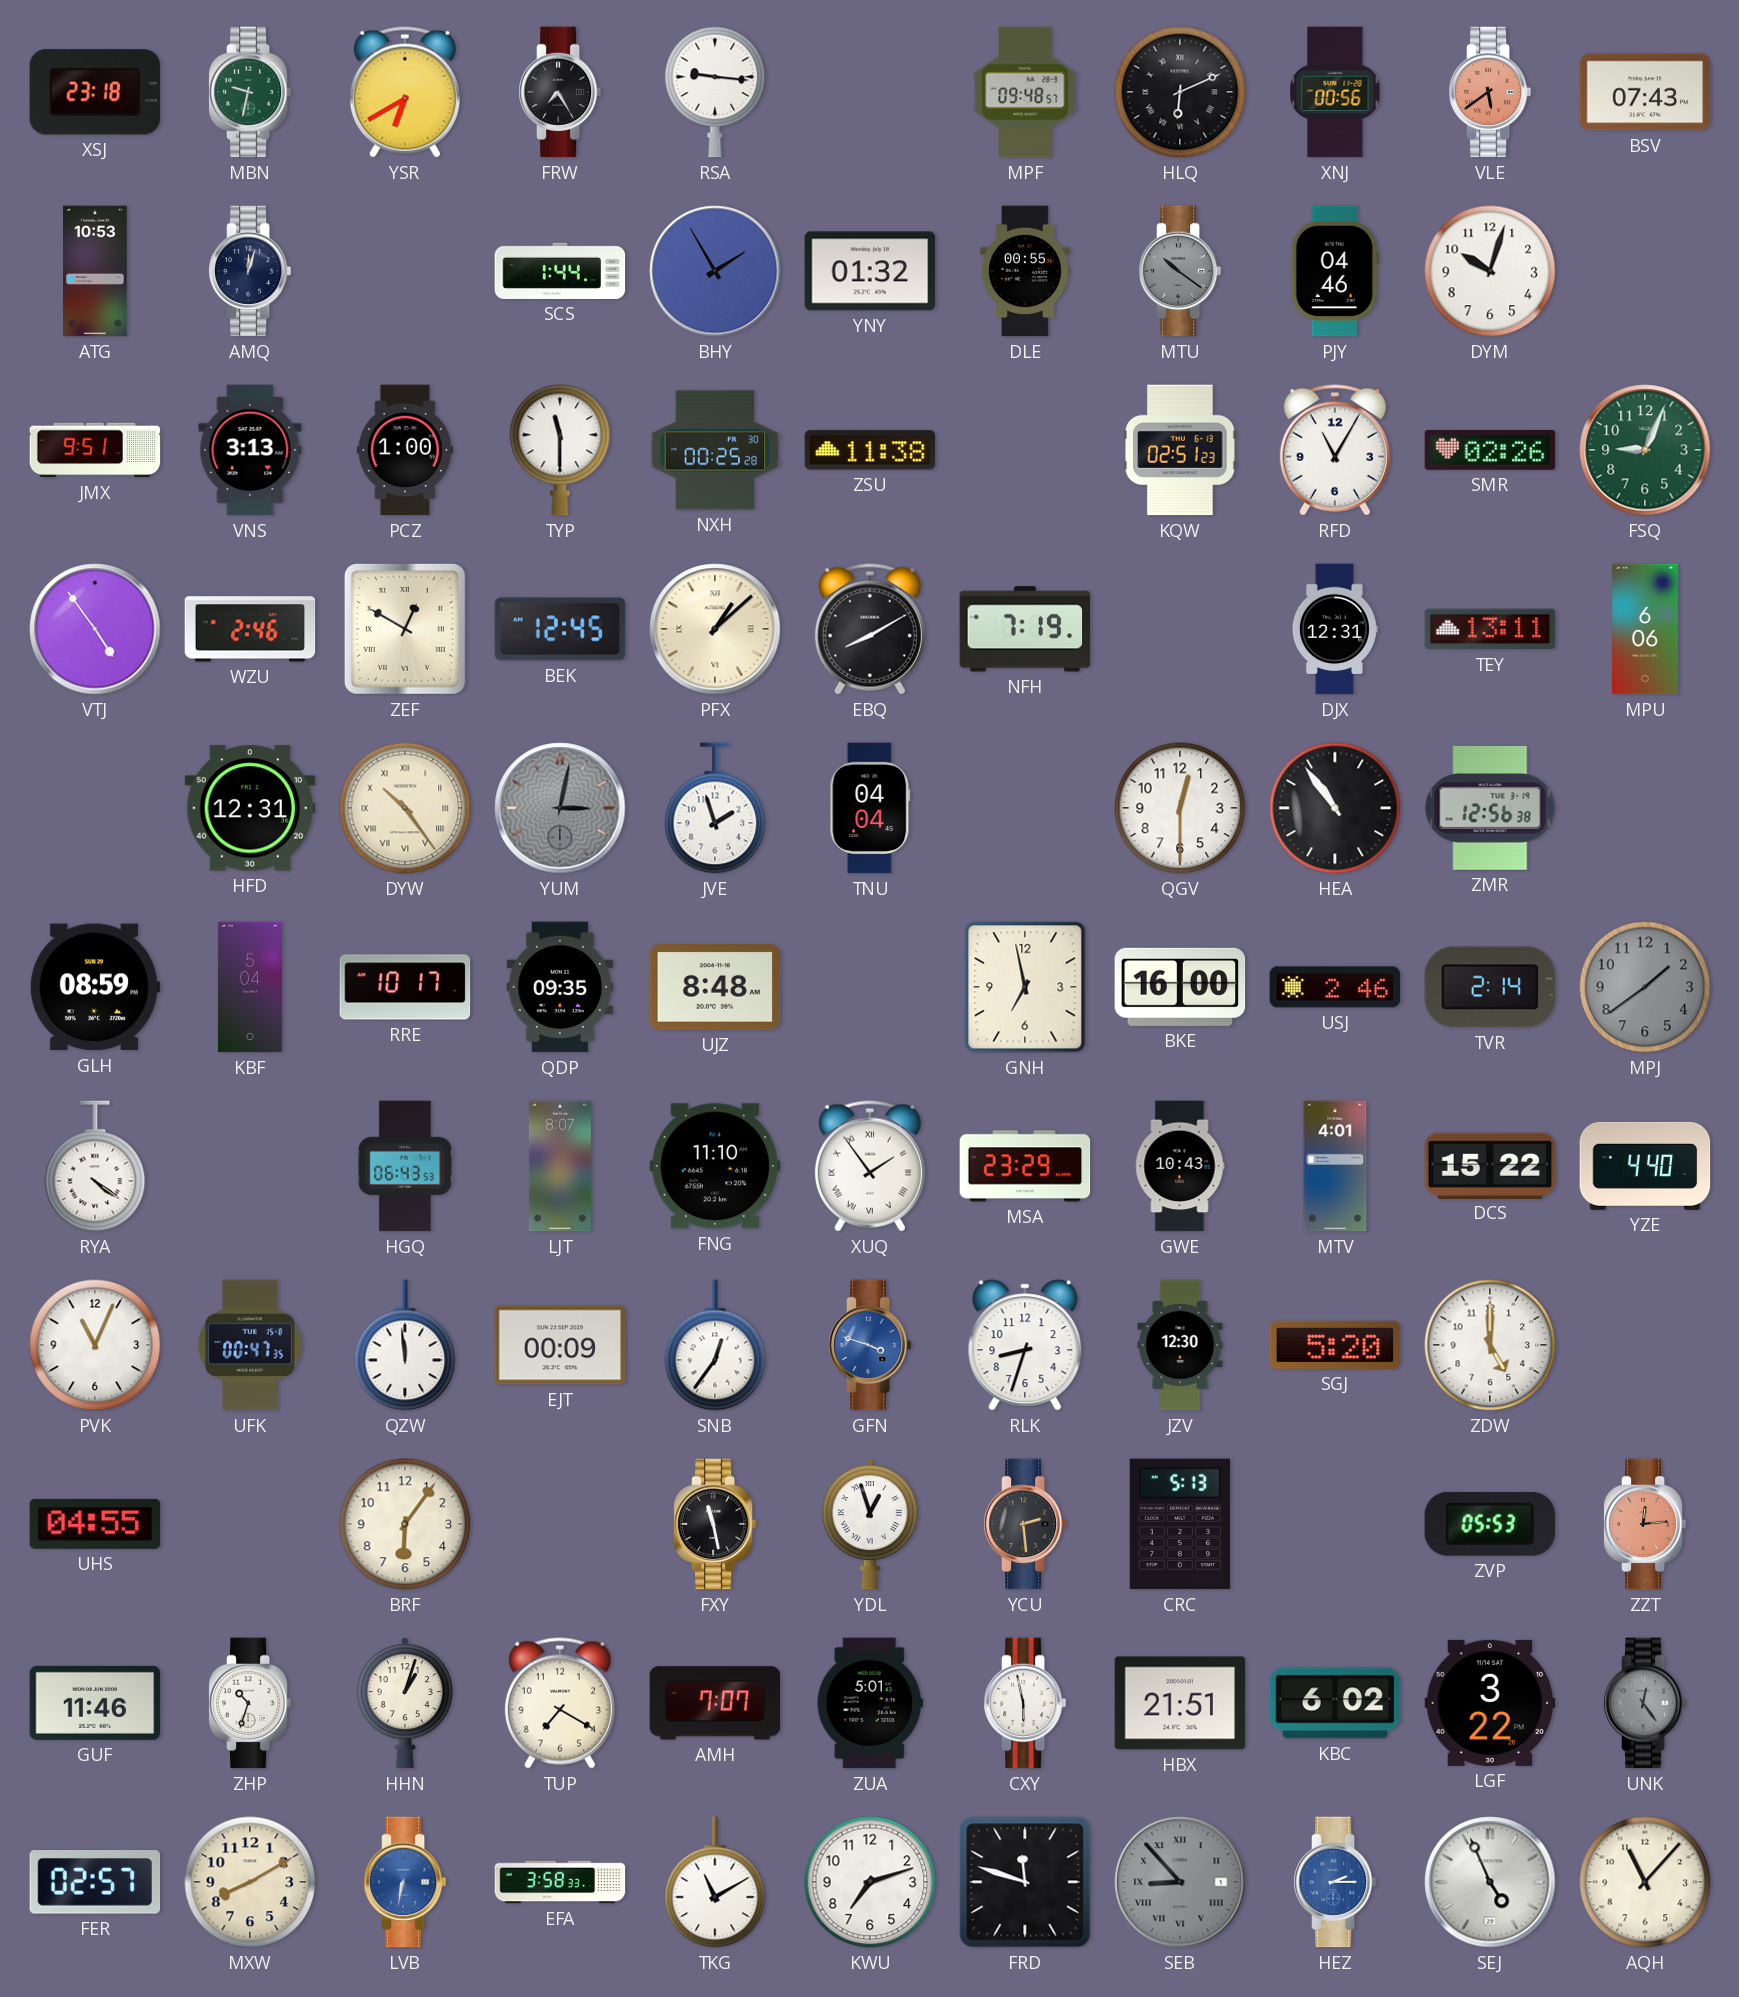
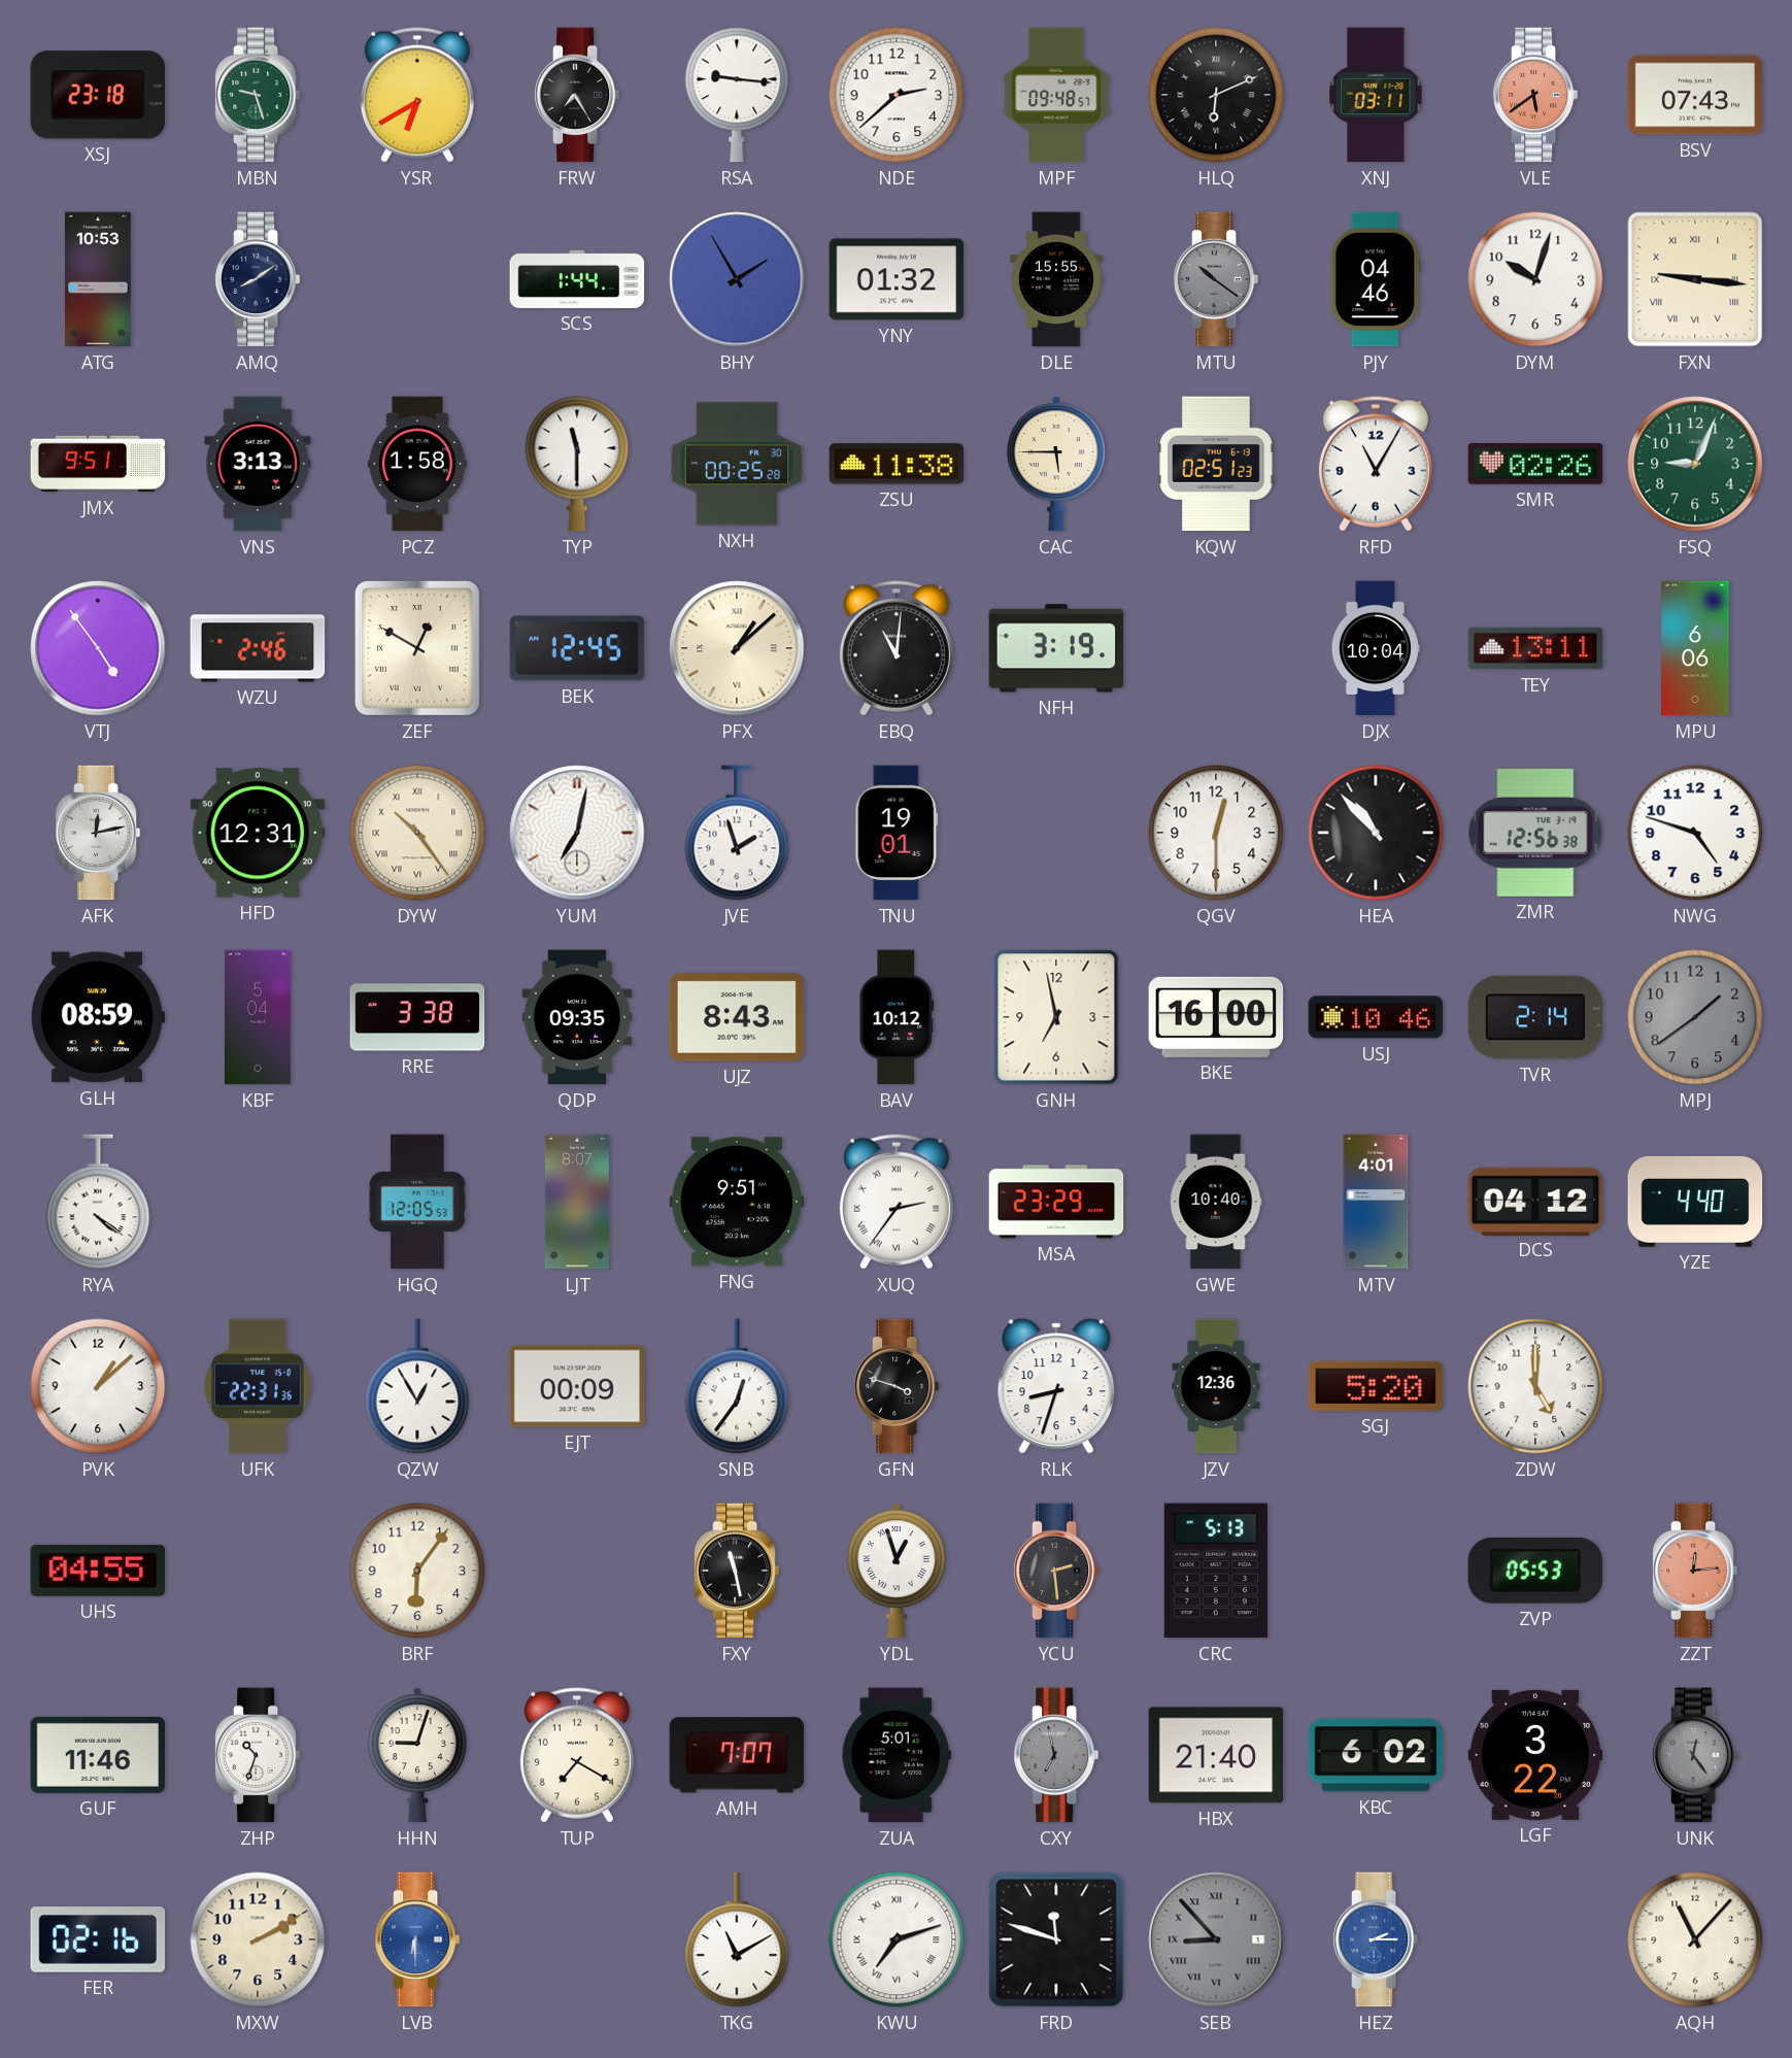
MBN: 9:32 -> 9:27
NDE: none -> 2:38
XNJ: 00:56 -> 03:11
AMQ: 12:03 -> 8:09
DLE: 00:55 -> 15:55
FXN: none -> 9:16
PCZ: 1:00 -> 1:58
CAC: none -> 5:45
EBQ: 8:10 -> 11:01
NFH: 7:19 -> 3:19
DJX: 12:31 -> 10:04
AFK: none -> 12:13
YUM: 3:02 -> 7:02
YUM dial: grey -> white
TNU: 04:04 -> 19:01
HEA: 10:54 -> 10:53
NWG: none -> 4:48
RRE: 10:17 -> 3:38
UJZ: 8:48 -> 8:43
BAV: none -> 10:12
USJ: 2:46 -> 10:46
HGQ: 06:43 -> 12:05
FNG: 11:10 -> 9:51
XUQ: 1:54 -> 2:36
GWE: 10:43 -> 10:40
DCS: 15:22 -> 04:12
PVK: 11:04 -> 1:08
UFK: 00:47 -> 22:31
QZW: 11:59 -> 12:55
GFN dial: blue -> black
JZV: 12:30 -> 12:36
HHN: 1:03 -> 9:03
CXY: 5:58 -> 6:58
CXY dial: white -> grey
HBX: 21:51 -> 21:40
FER: 02:57 -> 02:16
MXW: 8:10 -> 2:10
LVB: 6:32 -> 6:30
EFA: 3:58 -> none
KWU numerals: Arabic -> Roman
SEJ: 4:56 -> none
